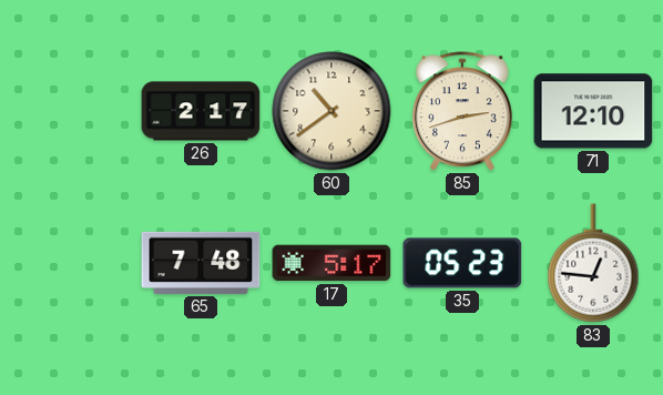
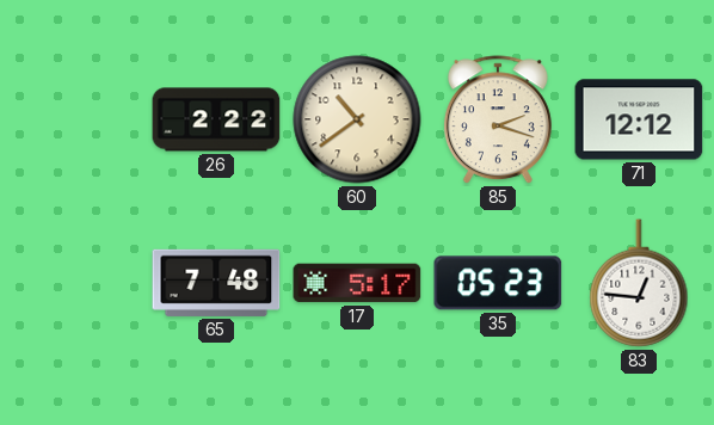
26: 2:17 -> 2:22
85: 2:42 -> 2:18
71: 12:10 -> 12:12
